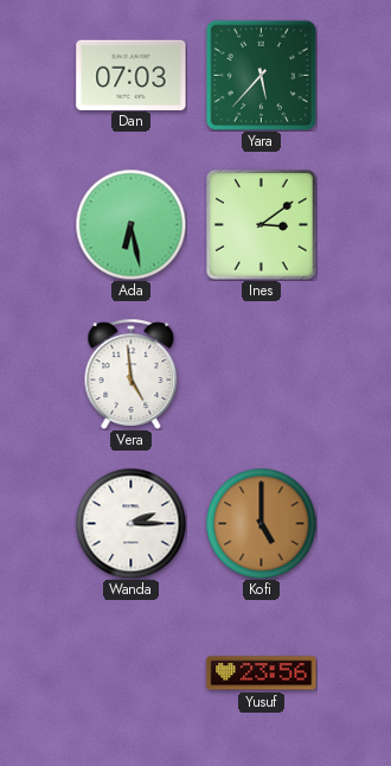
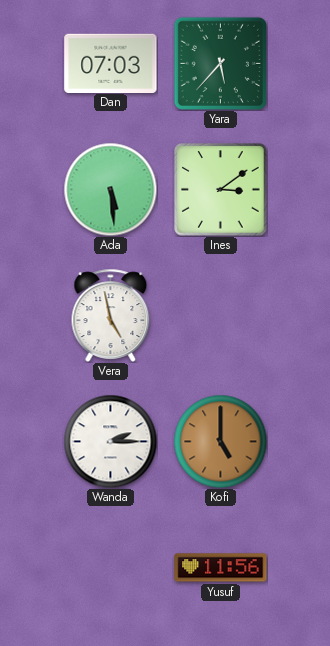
Ada: 6:28 -> 5:29
Vera: 4:59 -> 4:58
Yusuf: 23:56 -> 11:56
